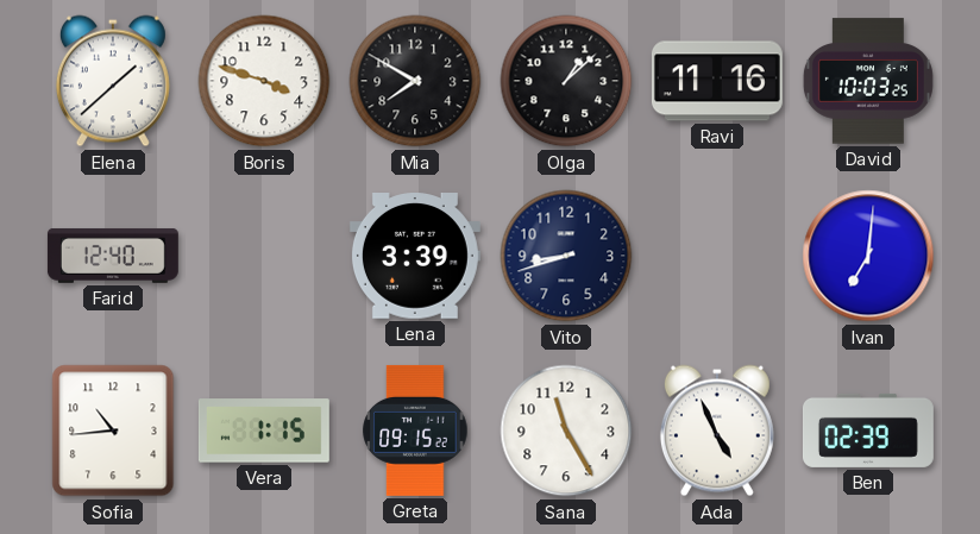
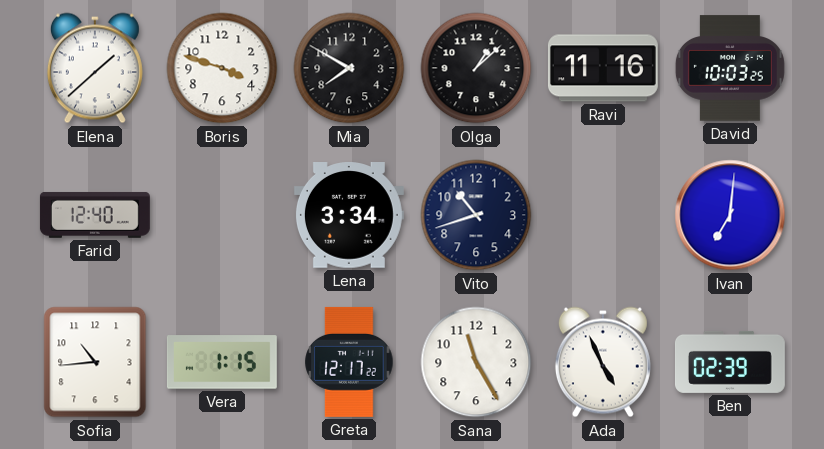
Lena: 3:39 -> 3:34
Vito: 8:42 -> 10:42
Greta: 09:15 -> 12:17
